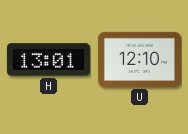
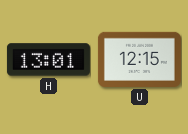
U: 12:10 -> 12:15
